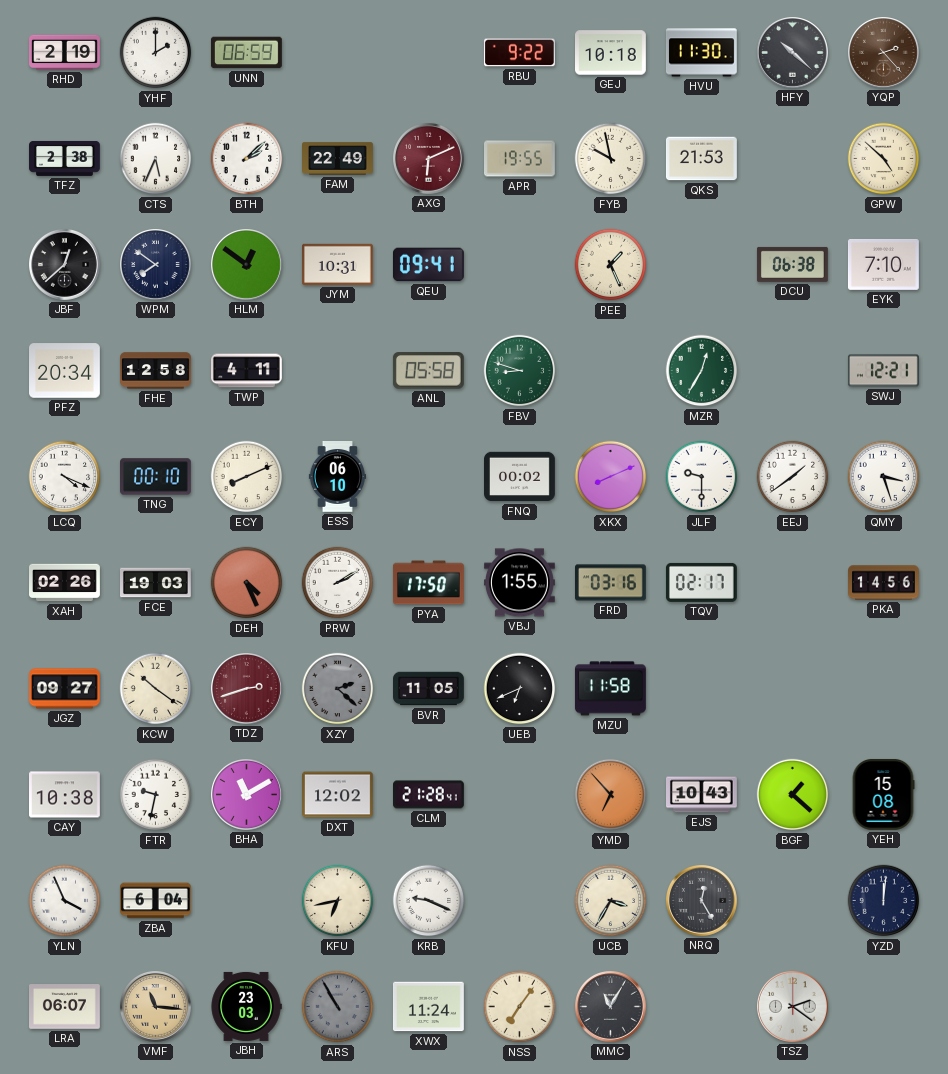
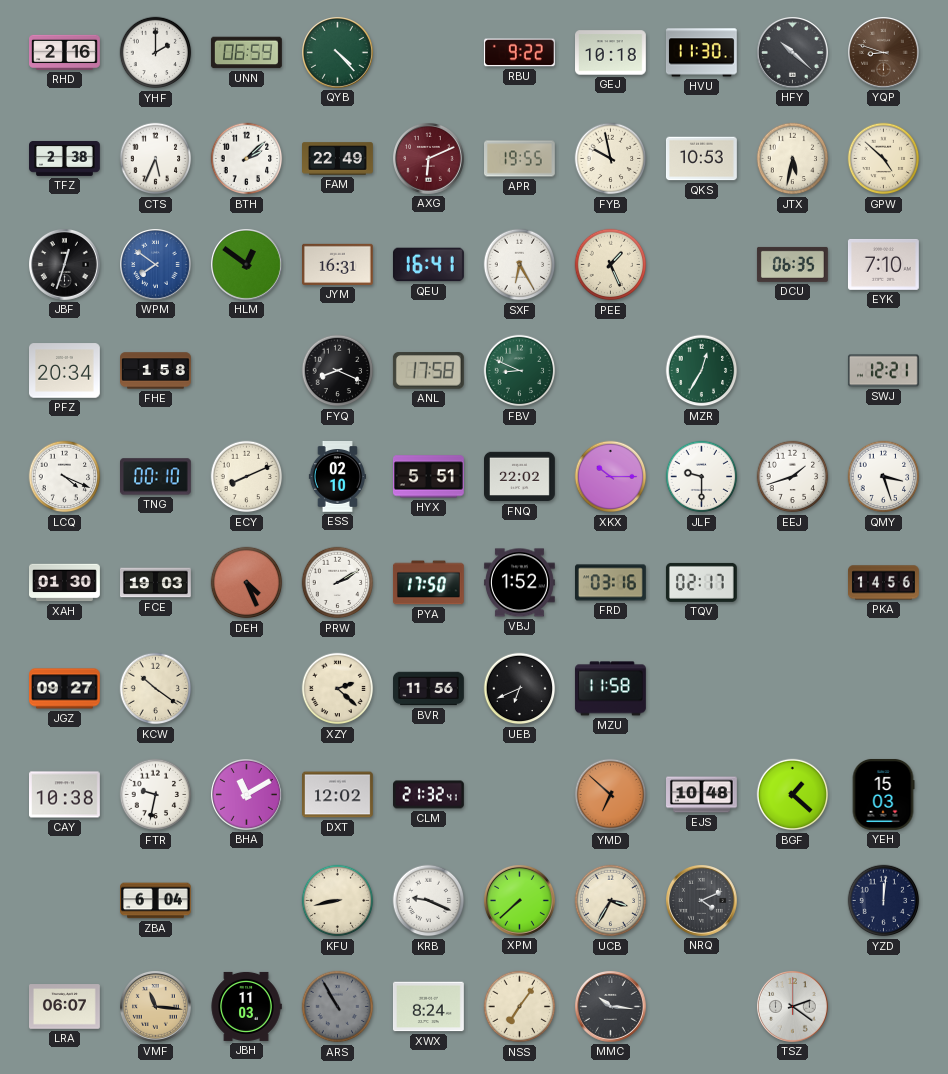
RHD: 2:19 -> 2:16
QYB: none -> 4:23
YQP: 2:23 -> 8:48
QKS: 21:53 -> 10:53
JTX: none -> 5:32
JBF: 12:38 -> 12:33
WPM dial: navy -> blue
JYM: 10:31 -> 16:31
QEU: 09:41 -> 16:41
SXF: none -> 6:25
DCU: 06:38 -> 06:35
FHE: 12:58 -> 1:58
TWP: 4:11 -> none
FYQ: none -> 8:19
ANL: 05:58 -> 17:58
FBV: 8:48 -> 8:49
ESS: 06:10 -> 02:10
HYX: none -> 5:51
FNQ: 00:02 -> 22:02
XKX: 8:11 -> 10:15
EEJ: 1:39 -> 1:42
XAH: 02:26 -> 01:30
VBJ: 1:55 -> 1:52
TDZ: 2:42 -> none
XZY dial: grey -> cream
BVR: 11:05 -> 11:56
CLM: 21:28 -> 21:32
YMD: 6:53 -> 6:52
EJS: 10:43 -> 10:48
YEH: 15:08 -> 15:03
YLN: 3:56 -> none
KFU: 6:43 -> 8:43
XPM: none -> 7:38
NRQ: 12:25 -> 4:11
JBH: 23:03 -> 11:03
XWX: 11:24 -> 8:24
MMC: 11:05 -> 10:16
